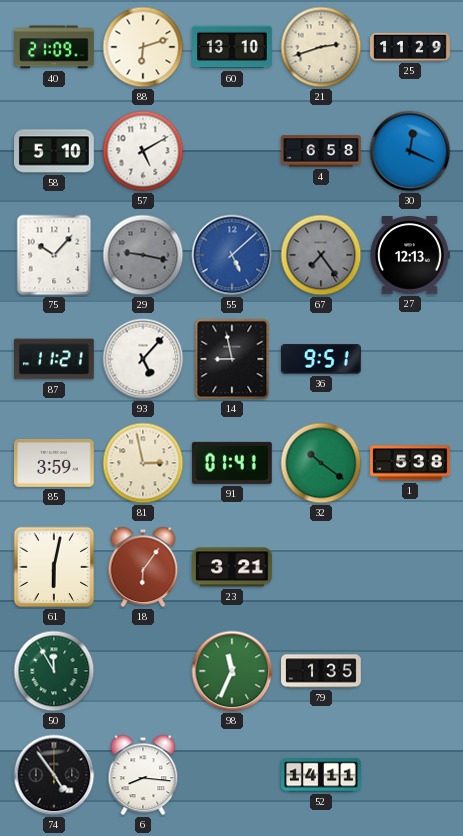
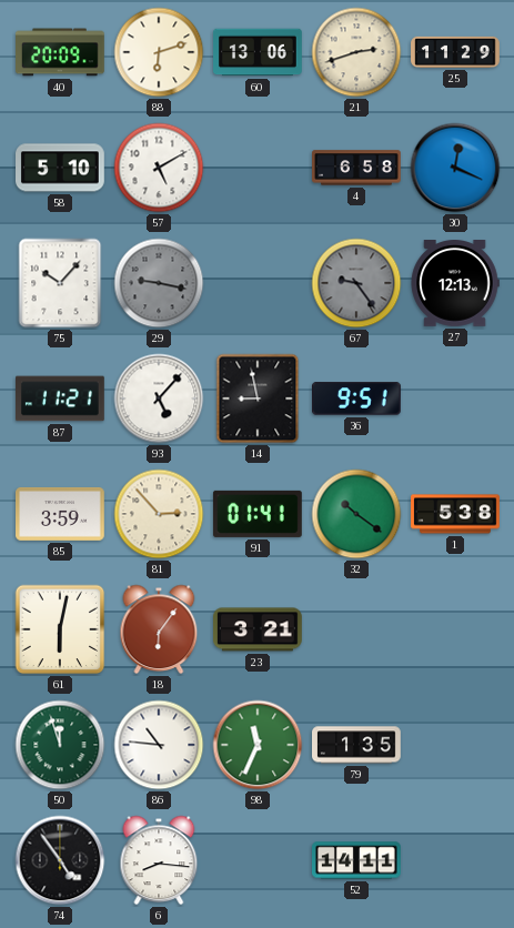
40: 21:09 -> 20:09
60: 13:10 -> 13:06
55: 5:08 -> none
67: 7:24 -> 9:24
81: 2:58 -> 2:53
50: 11:55 -> 11:57
86: none -> 10:46
